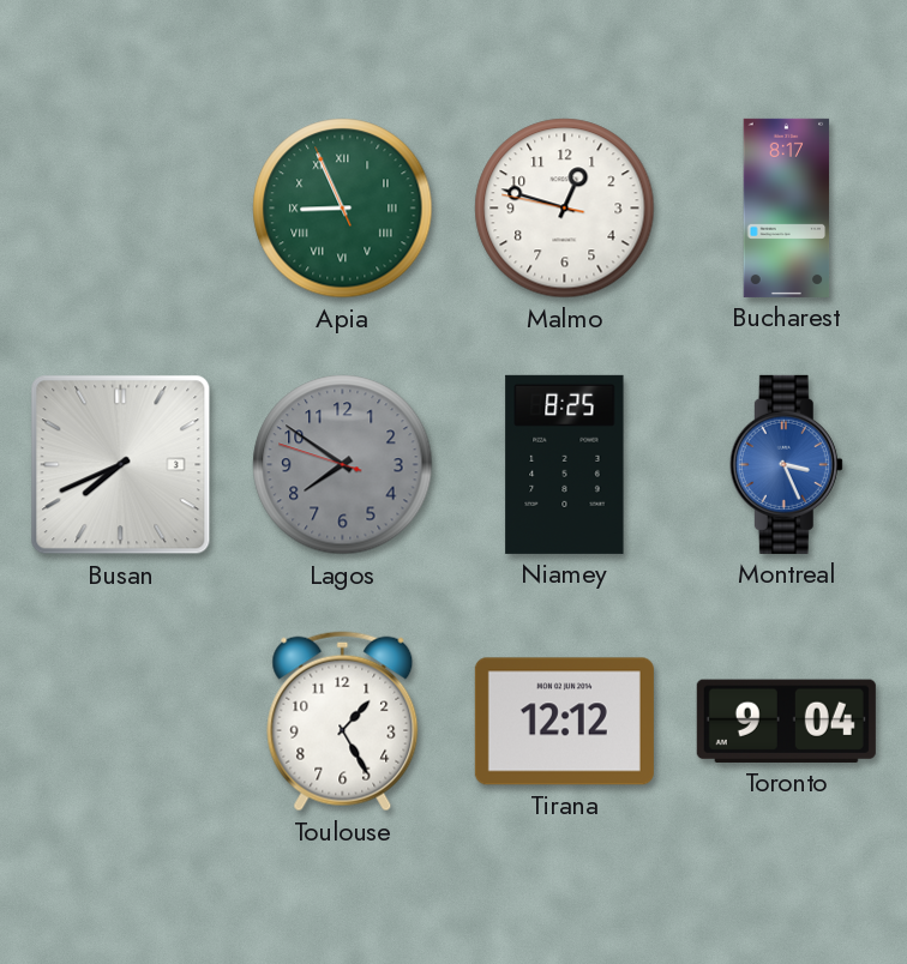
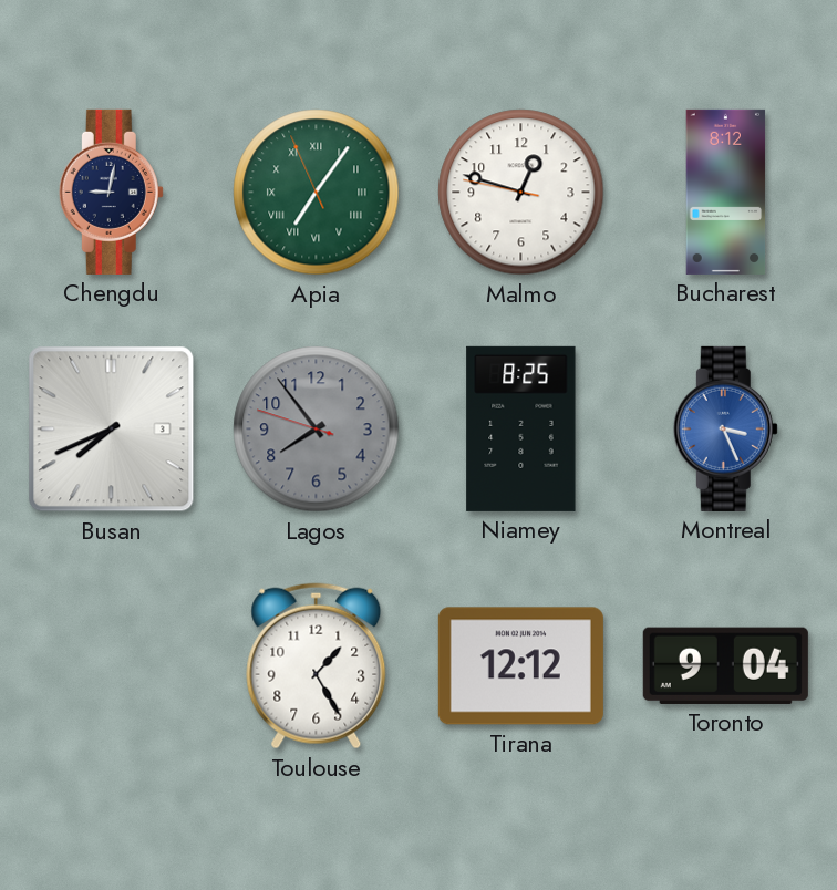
Chengdu: none -> 9:02
Apia: 8:55 -> 7:05
Bucharest: 8:17 -> 8:12
Lagos: 7:50 -> 7:53
